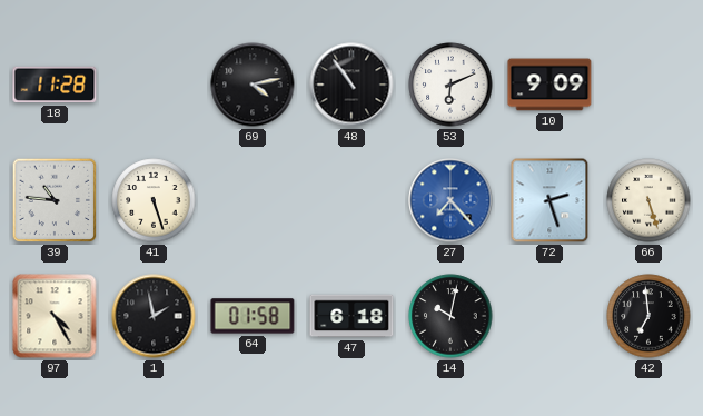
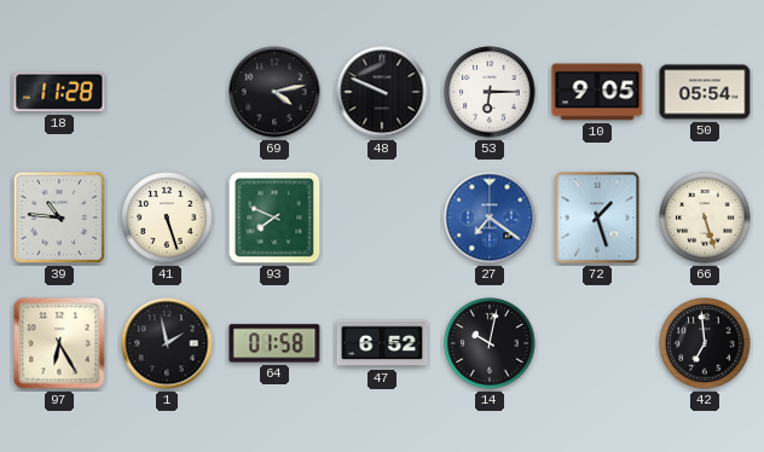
48: 10:54 -> 9:49
53: 6:11 -> 6:15
10: 9:09 -> 9:05
50: none -> 05:54
93: none -> 7:49
27: 7:23 -> 7:21
72: 2:27 -> 1:27
97: 4:25 -> 6:25
47: 6:18 -> 6:52
